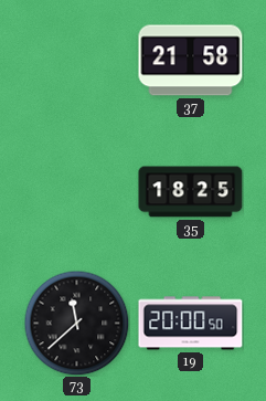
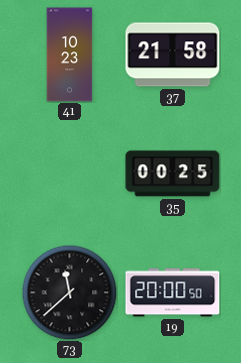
41: none -> 10:23
35: 18:25 -> 00:25
